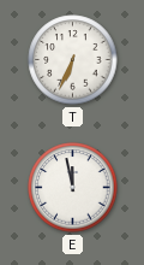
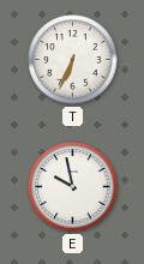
E: 11:58 -> 9:58
